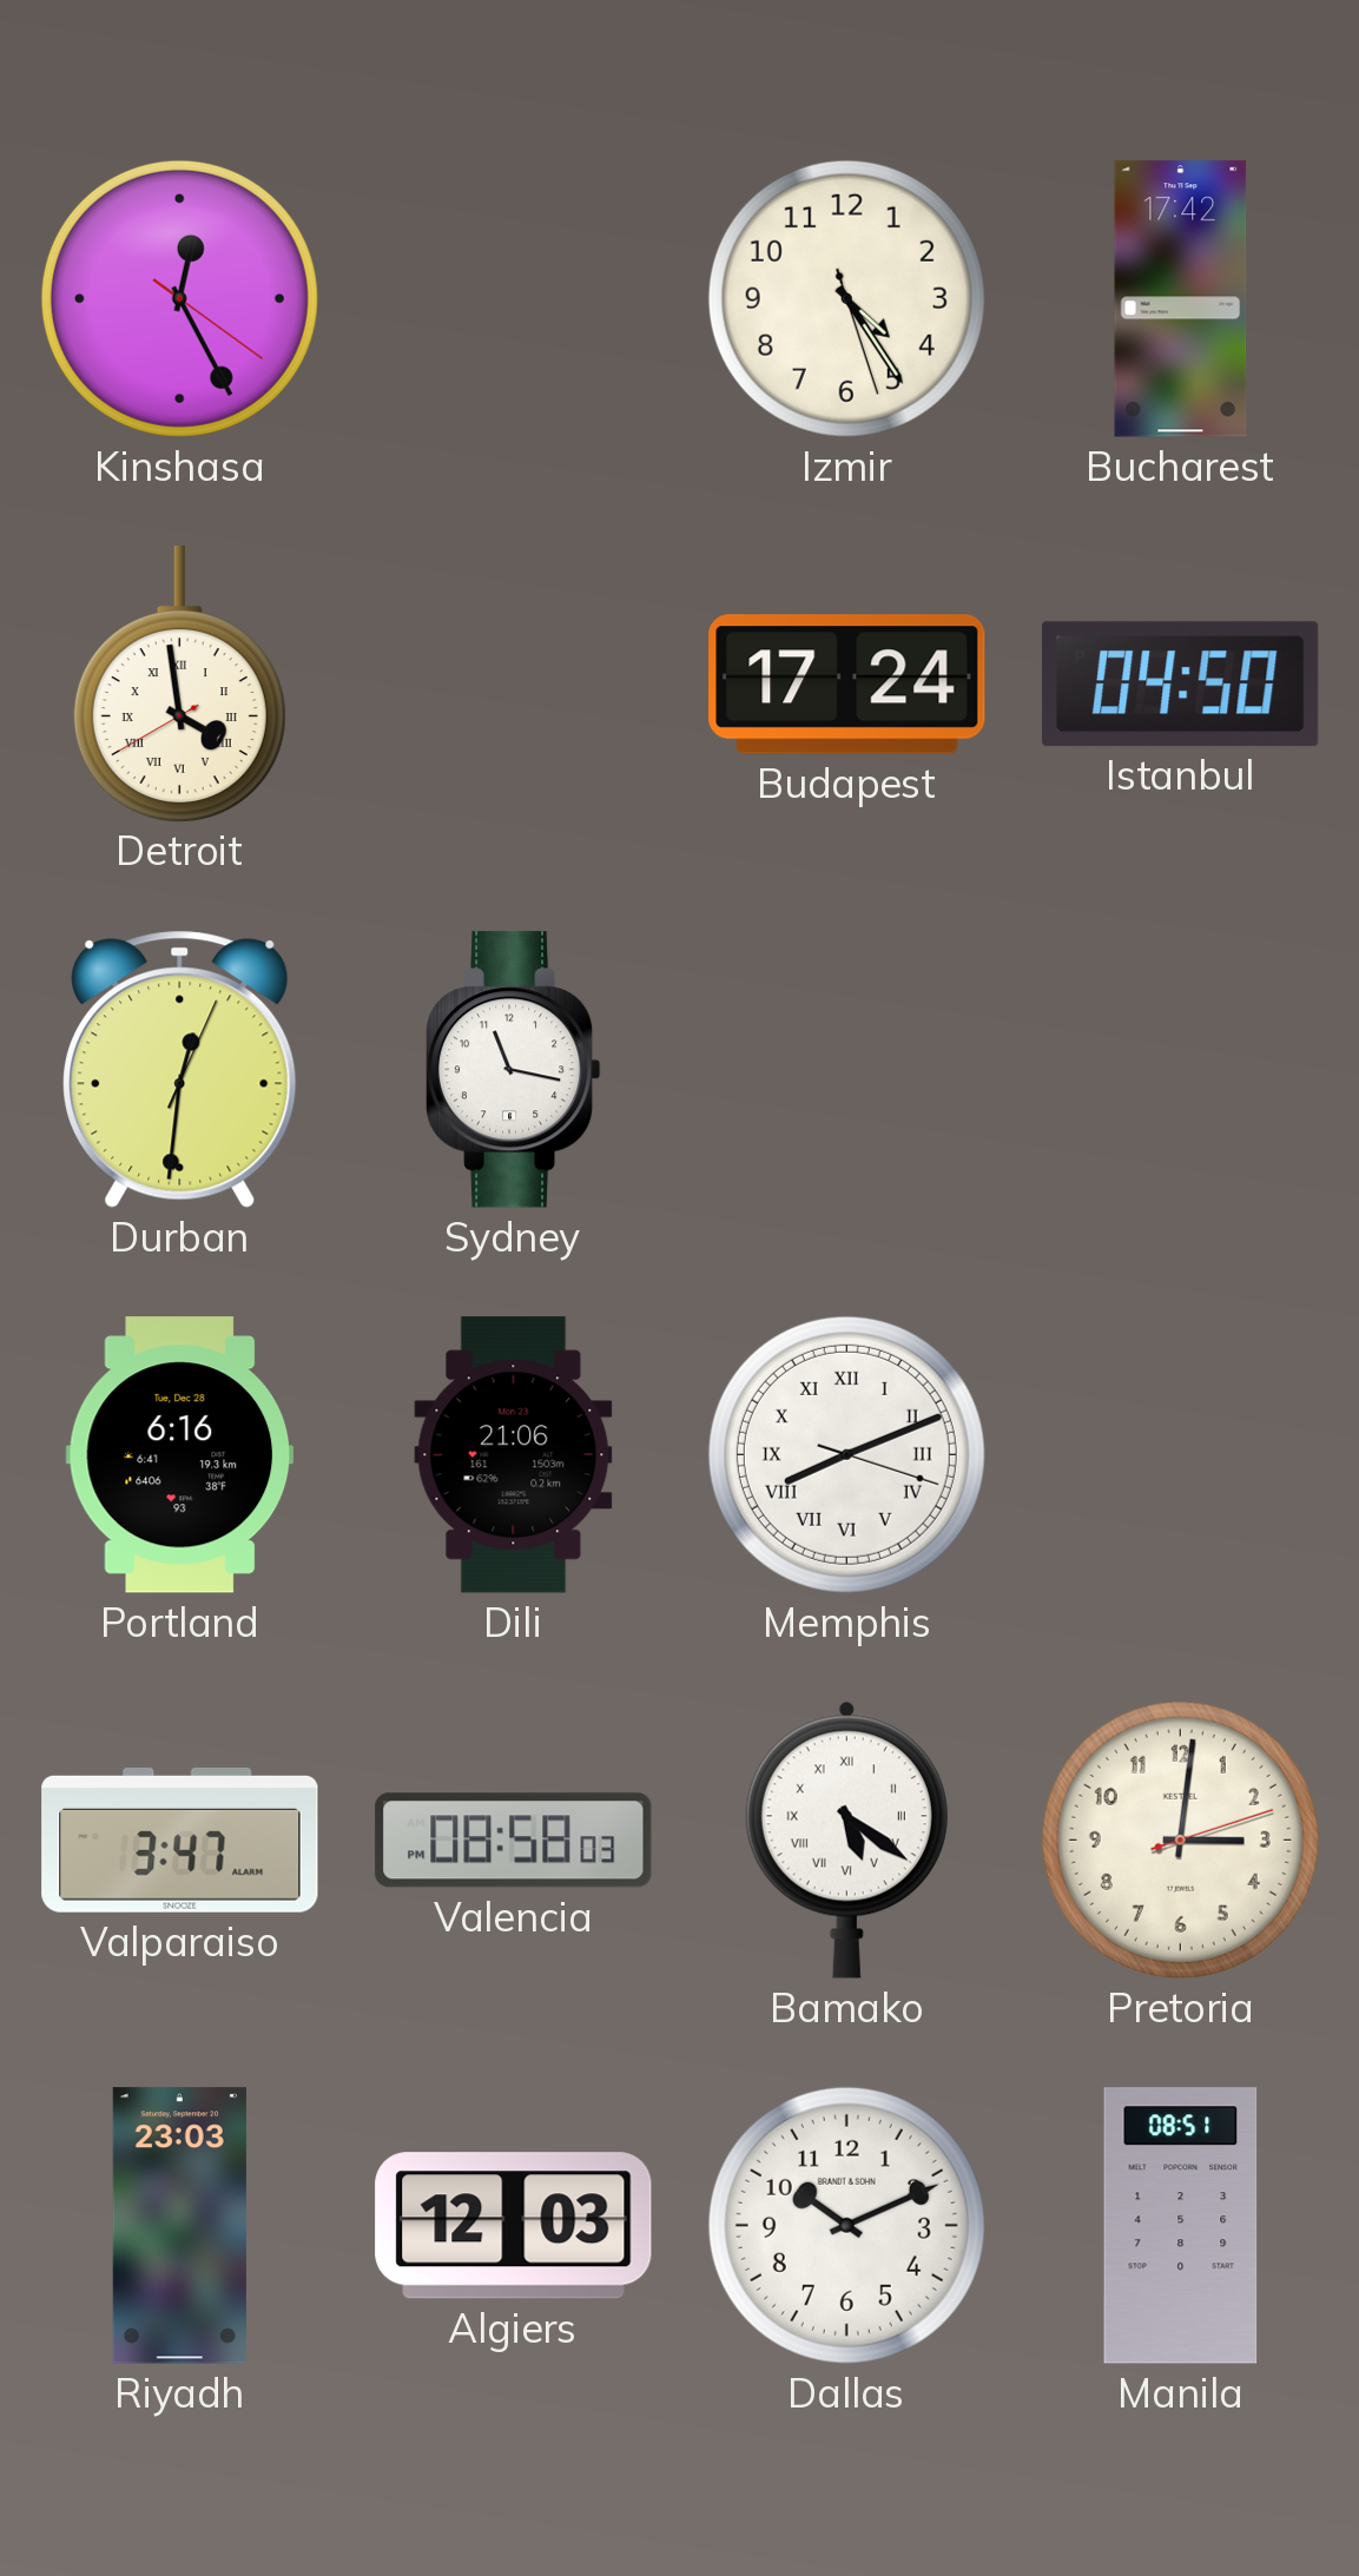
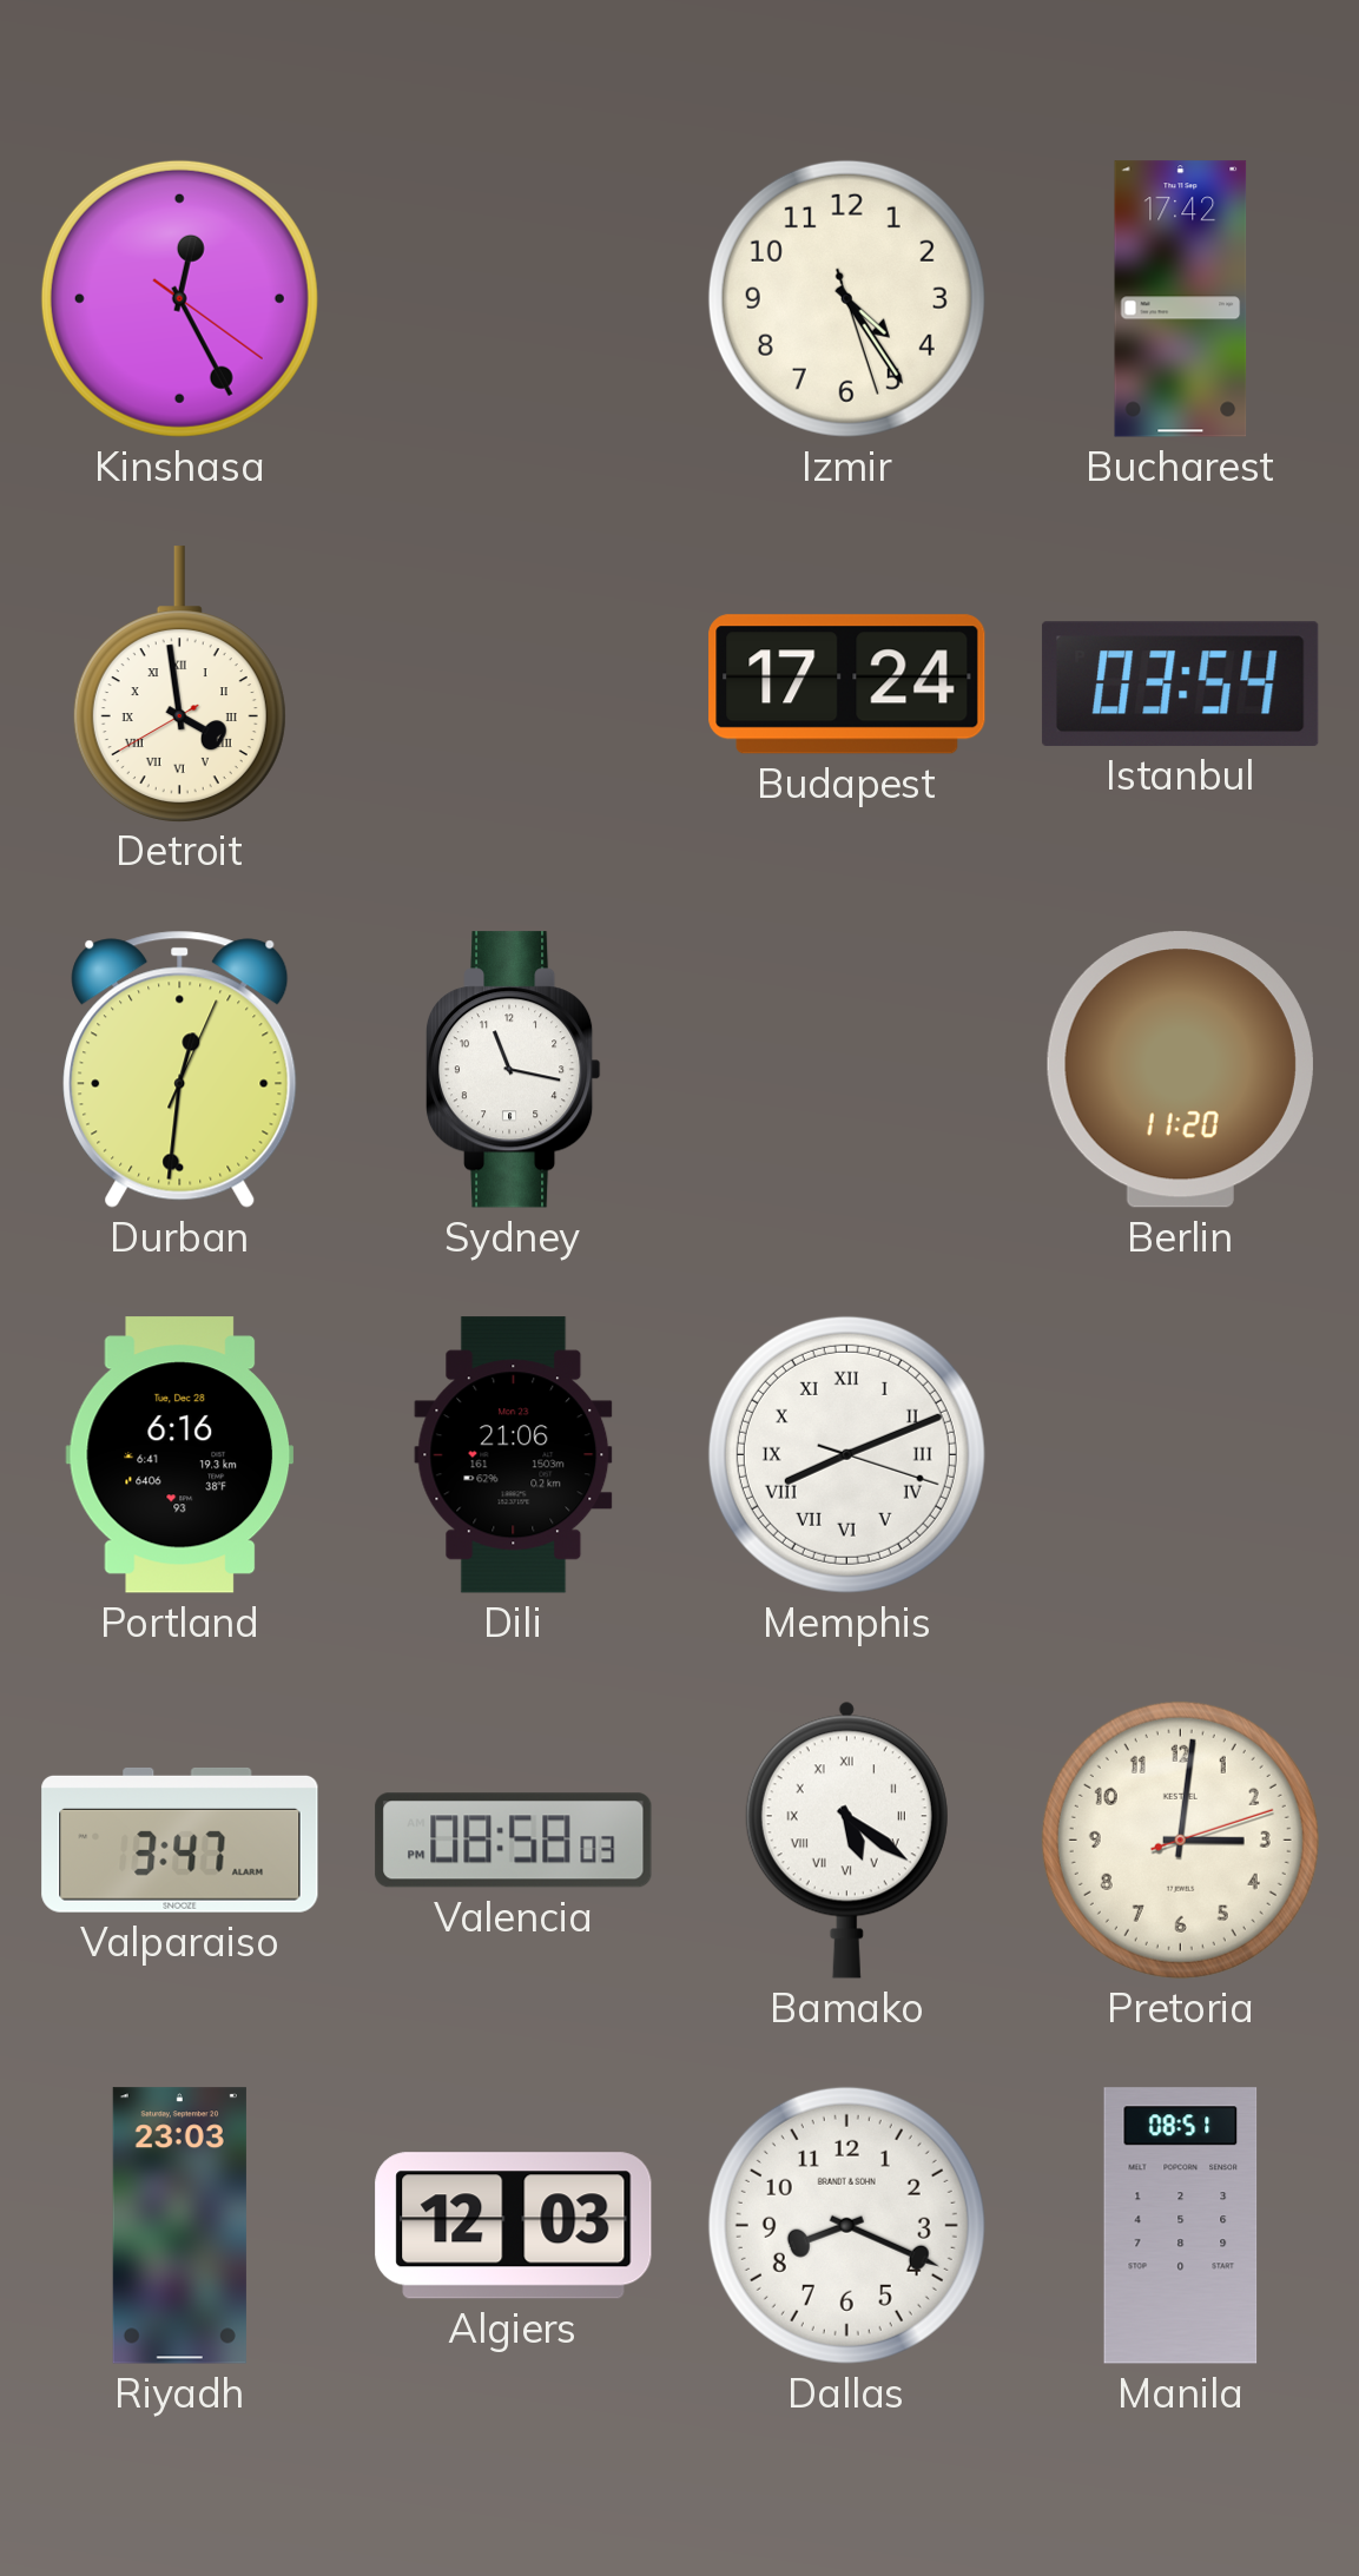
Istanbul: 04:50 -> 03:54
Berlin: none -> 11:20
Dallas: 10:11 -> 8:19
